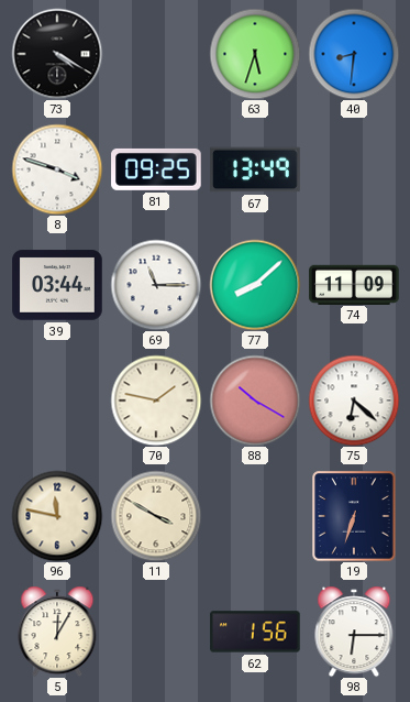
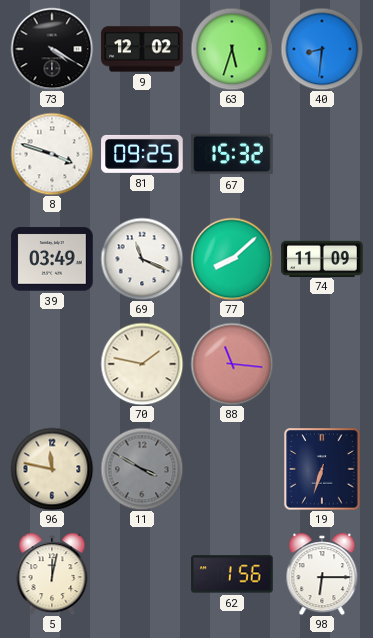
9: none -> 12:02
67: 13:49 -> 15:32
39: 03:44 -> 03:49
69: 11:15 -> 11:19
88: 10:20 -> 11:16
75: 6:22 -> none
11 dial: cream -> grey
5: 12:05 -> 12:02
